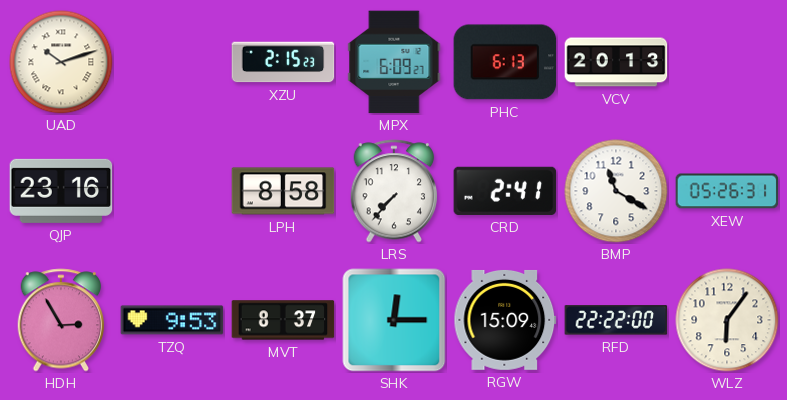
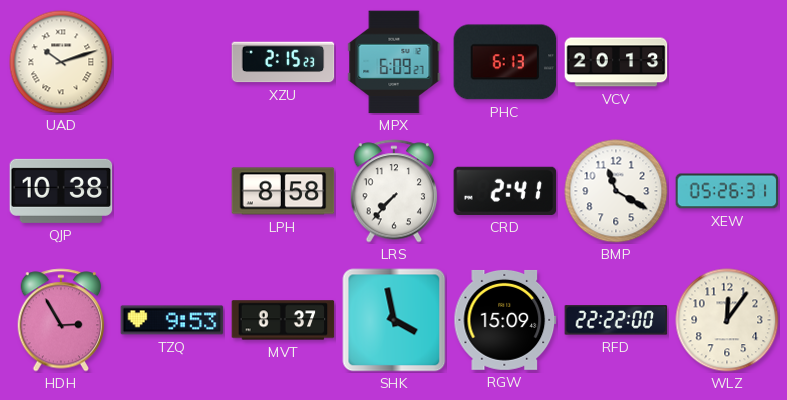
QJP: 23:16 -> 10:38
SHK: 12:15 -> 3:58
WLZ: 6:06 -> 12:06
